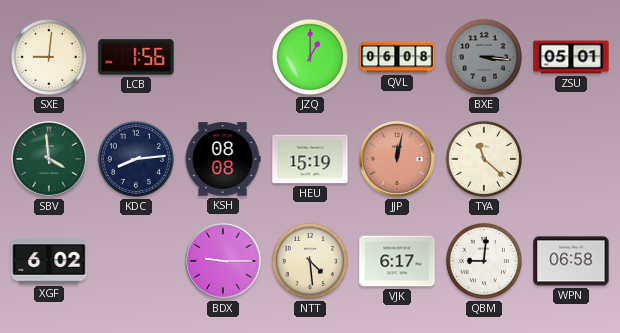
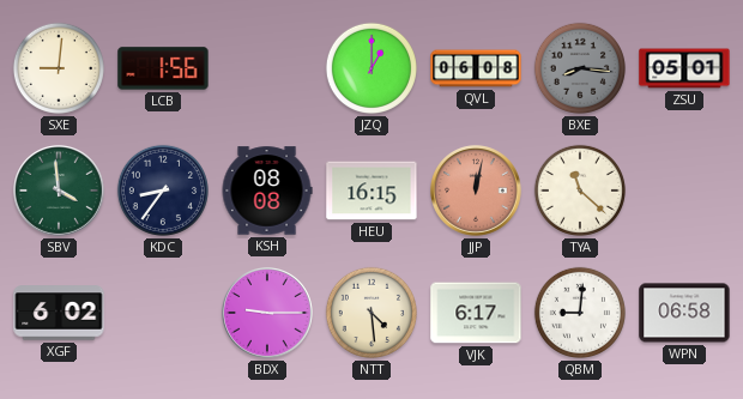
BXE: 3:16 -> 8:16
KDC: 8:14 -> 8:36
HEU: 15:19 -> 16:15
